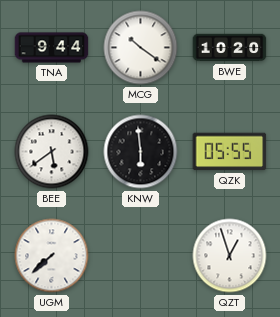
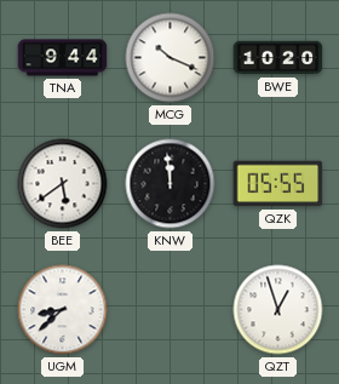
MCG: 10:21 -> 10:19
KNW: 5:59 -> 11:59
UGM: 7:38 -> 8:38
